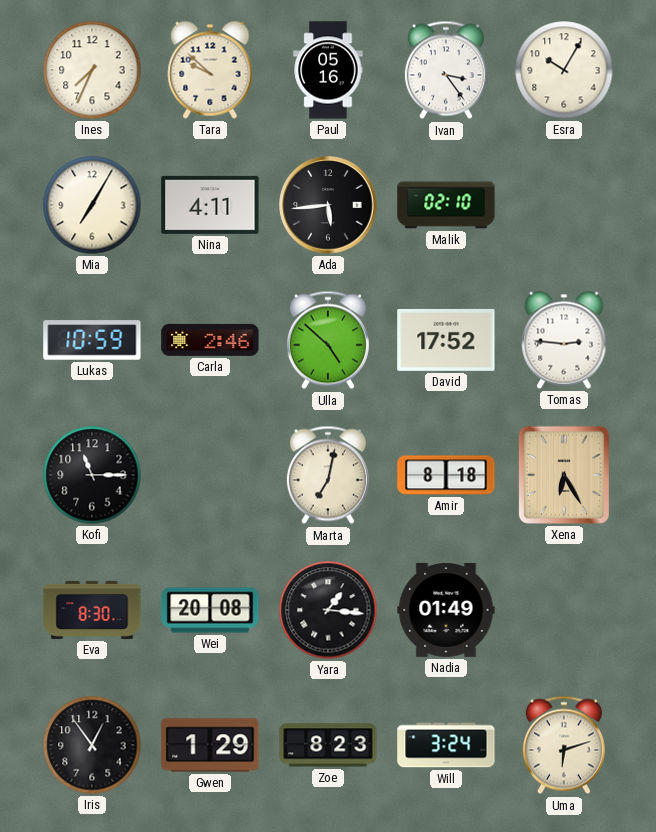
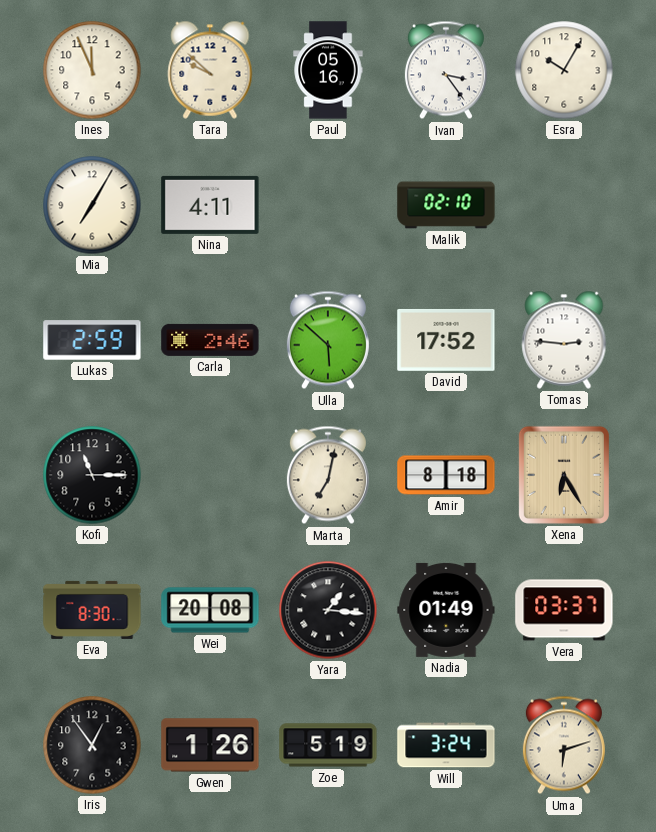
Ines: 7:34 -> 11:56
Ada: 5:44 -> none
Lukas: 10:59 -> 2:59
Ulla: 4:52 -> 5:52
Vera: none -> 03:37
Gwen: 1:29 -> 1:26
Zoe: 8:23 -> 5:19
